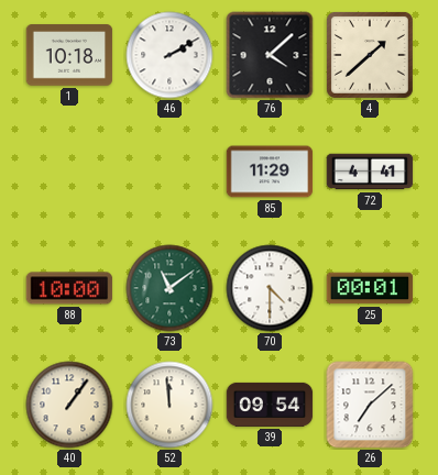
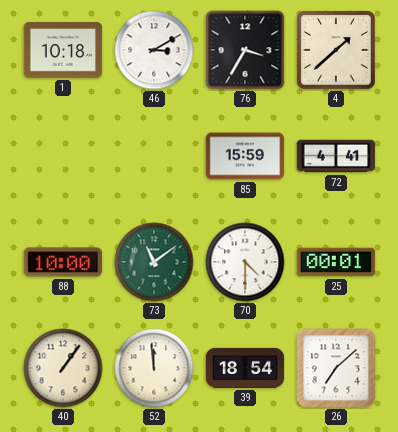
46: 2:10 -> 3:10
76: 4:08 -> 3:35
85: 11:29 -> 15:59
39: 09:54 -> 18:54
